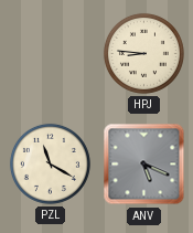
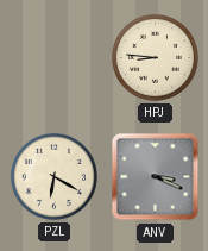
PZL: 11:20 -> 6:20
ANV: 5:19 -> 3:19
